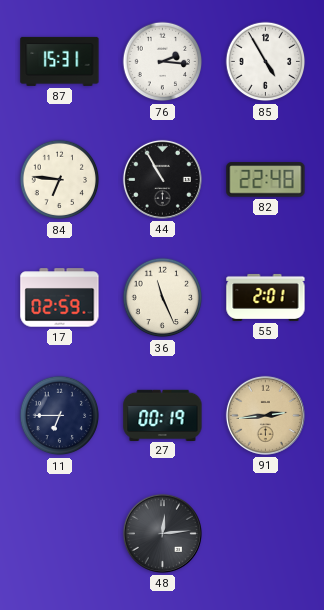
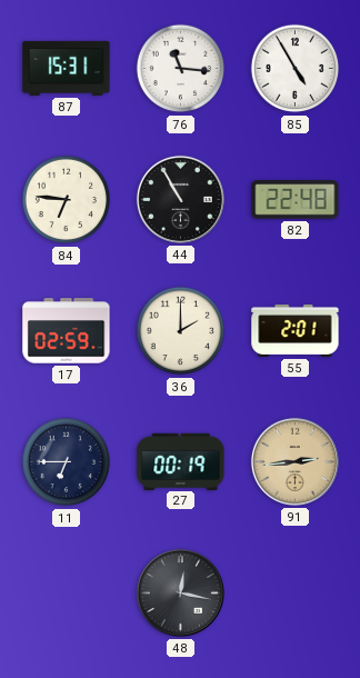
76: 2:16 -> 11:16
36: 11:26 -> 2:00
48: 12:14 -> 12:17
